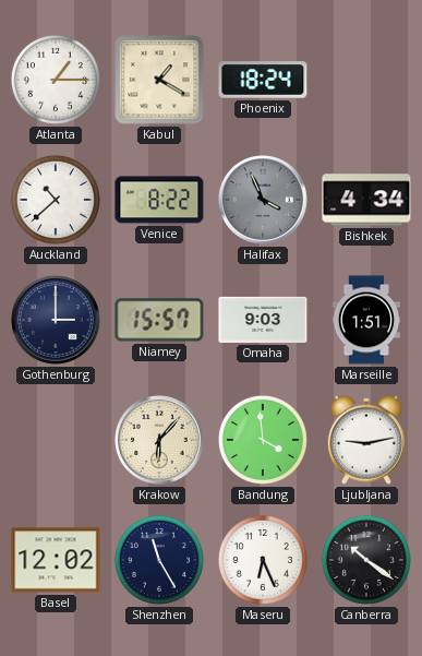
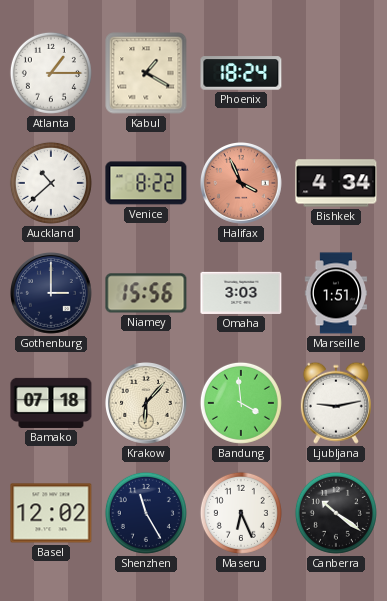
Halifax dial: grey -> salmon
Niamey: 15:57 -> 15:56
Omaha: 9:03 -> 3:03
Bamako: none -> 07:18
